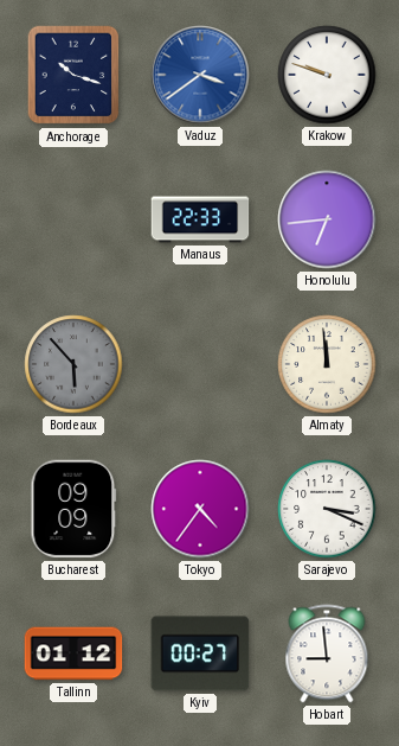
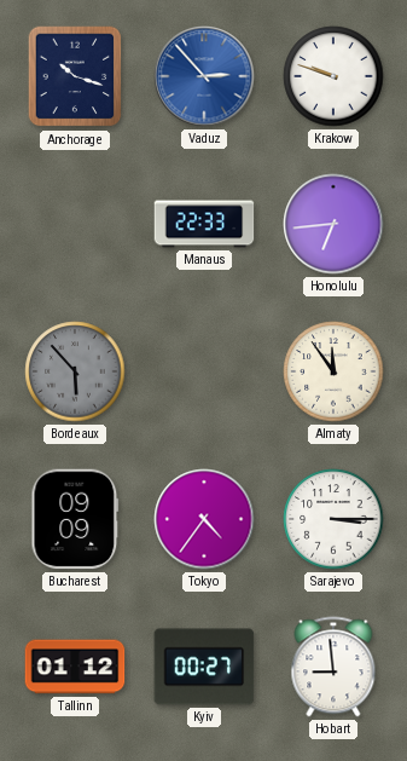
Vaduz: 3:39 -> 2:53
Almaty: 11:59 -> 11:54
Sarajevo: 3:19 -> 3:15
